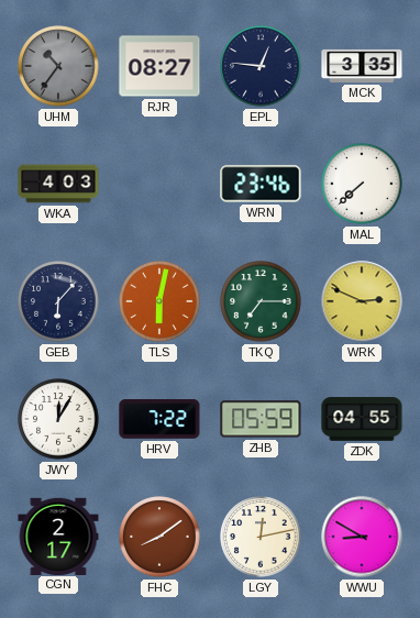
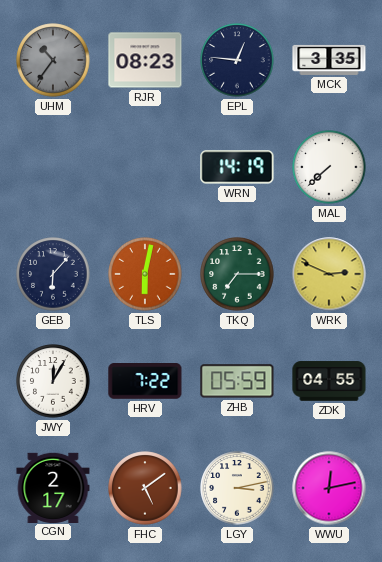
RJR: 08:27 -> 08:23
WKA: 4:03 -> none
WRN: 23:46 -> 14:19
FHC: 8:09 -> 5:09
LGY: 12:13 -> 3:13
WWU: 8:50 -> 12:13
